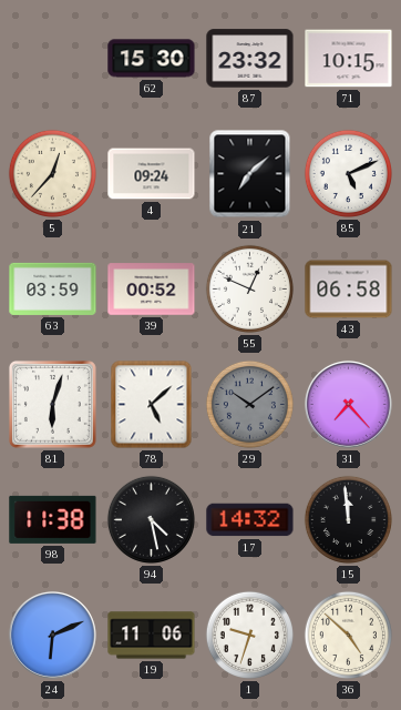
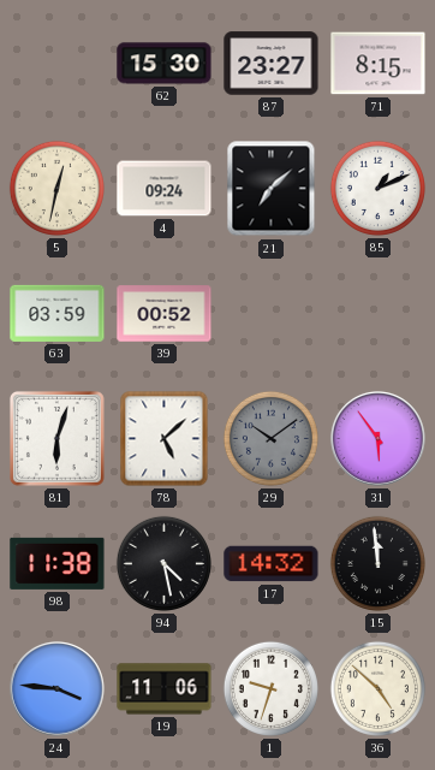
87: 23:32 -> 23:27
71: 10:15 -> 8:15
5: 12:37 -> 12:32
85: 5:11 -> 1:11
55: 12:49 -> none
43: 06:58 -> none
31: 7:23 -> 5:54
24: 6:11 -> 3:46
